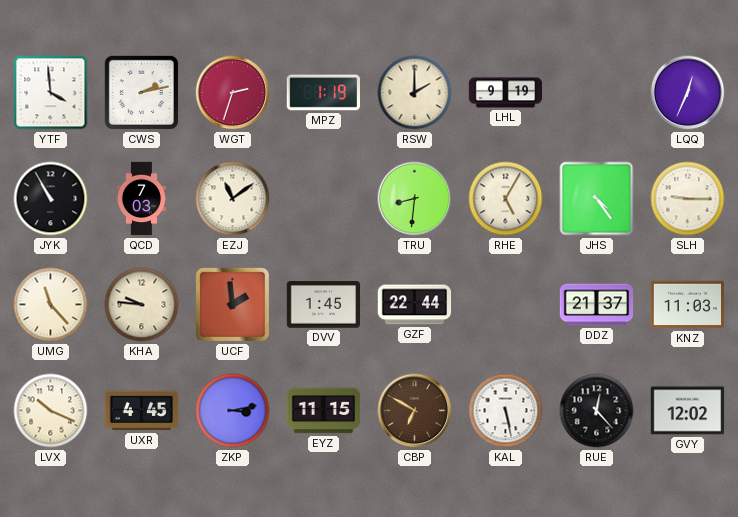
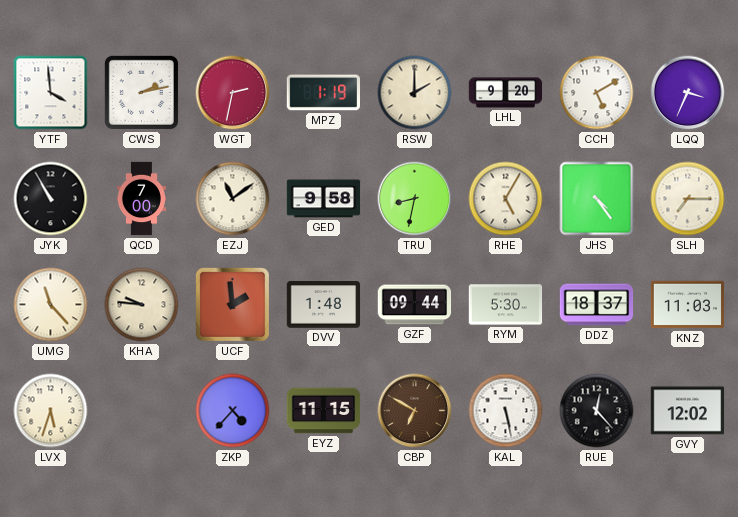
WGT: 2:33 -> 2:32
LHL: 9:19 -> 9:20
CCH: none -> 5:10
LQQ: 12:34 -> 3:34
QCD: 7:03 -> 7:00
GED: none -> 9:58
TRU: 8:31 -> 8:32
SLH: 9:15 -> 7:15
DVV: 1:45 -> 1:48
GZF: 22:44 -> 09:44
RYM: none -> 5:30
DDZ: 21:37 -> 18:37
LVX: 10:19 -> 5:33
UXR: 4:45 -> none
ZKP: 3:13 -> 4:37
